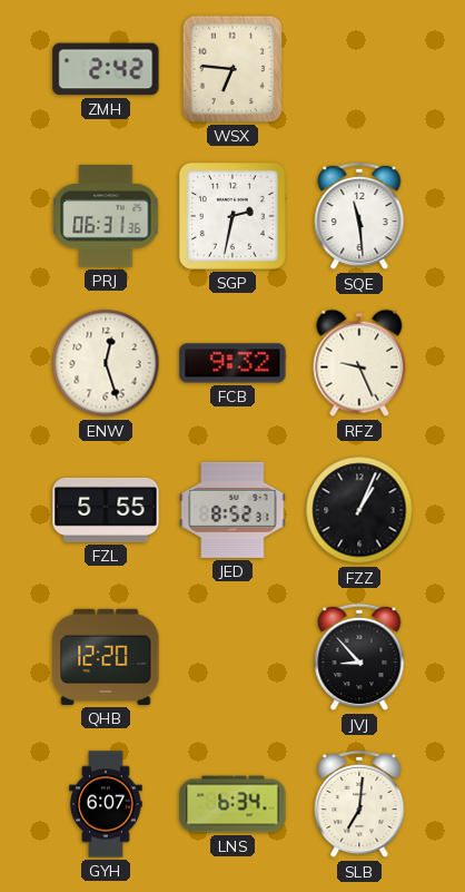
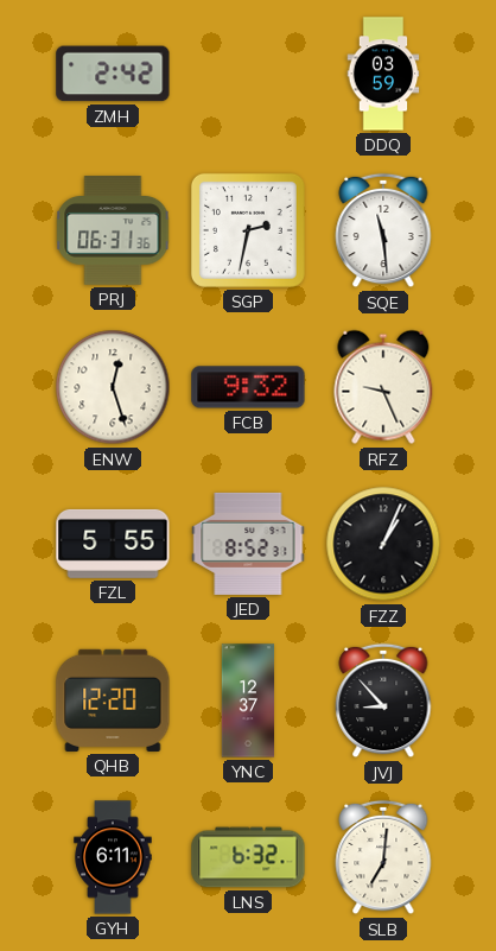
WSX: 6:46 -> none
DDQ: none -> 03:59
YNC: none -> 12:37
GYH: 6:07 -> 6:11
LNS: 6:34 -> 6:32
